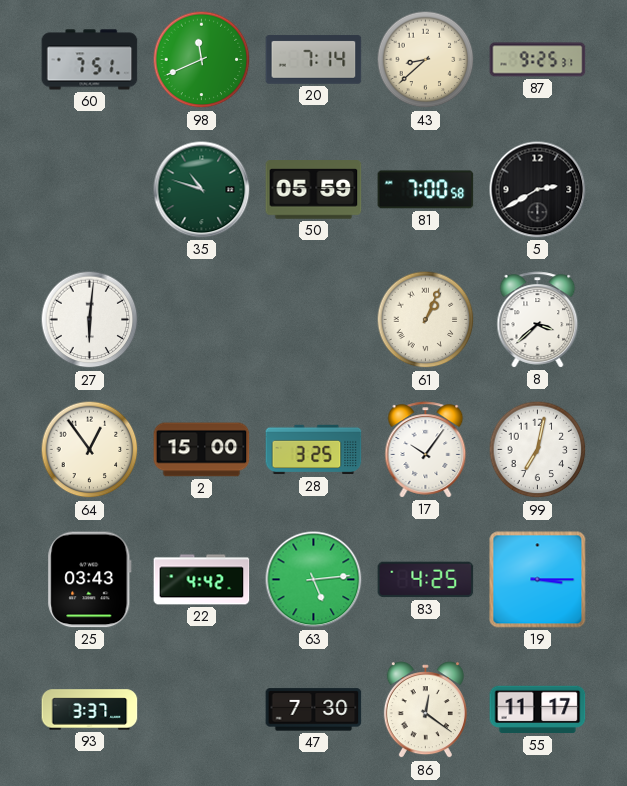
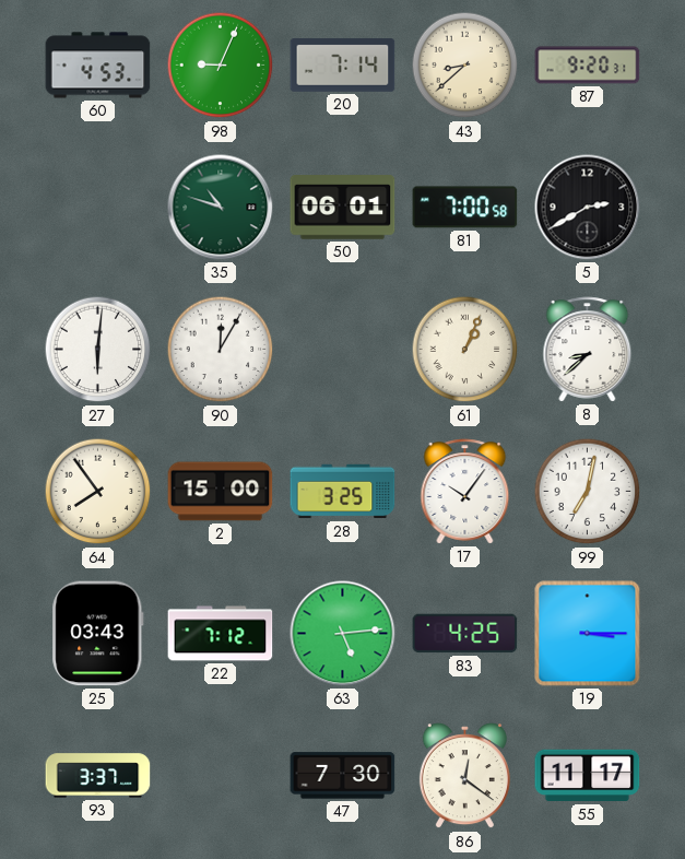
60: 7:51 -> 4:53
98: 11:41 -> 9:04
87: 9:25 -> 9:20
50: 05:59 -> 06:01
90: none -> 12:05
8: 3:38 -> 8:38
64: 12:54 -> 7:54
22: 4:42 -> 7:12
